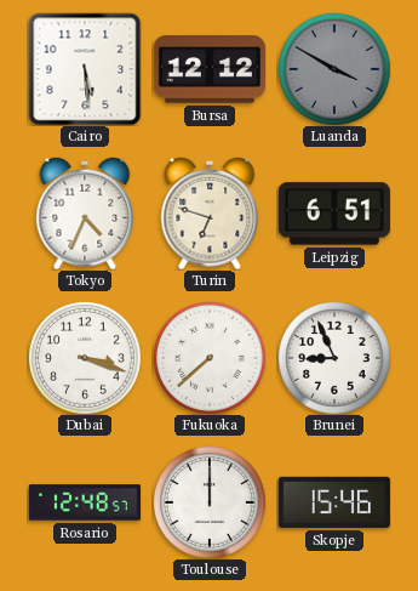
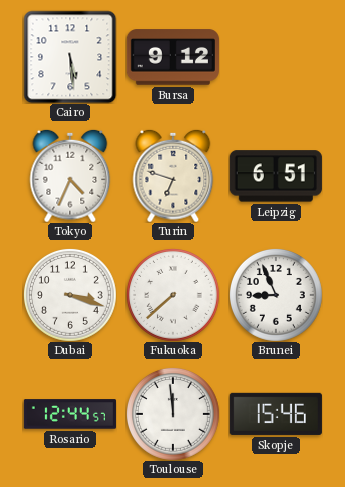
Bursa: 12:12 -> 9:12
Luanda: 3:50 -> none
Rosario: 12:48 -> 12:44
Toulouse: 12:00 -> 11:59
